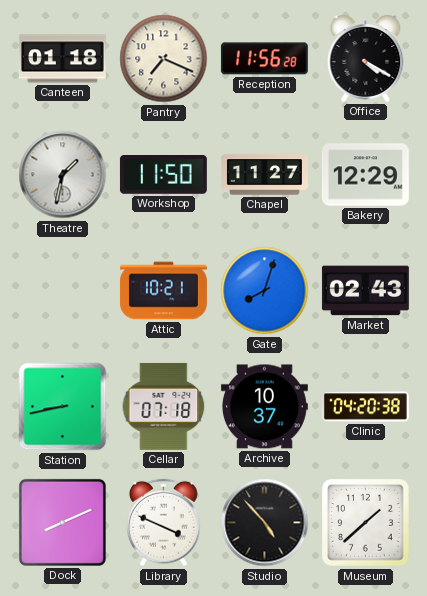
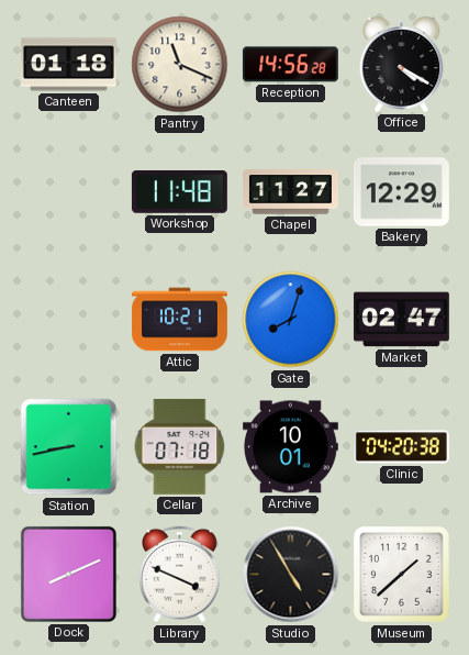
Pantry: 7:19 -> 11:19
Reception: 11:56 -> 14:56
Theatre: 1:32 -> none
Workshop: 11:50 -> 11:48
Market: 02:43 -> 02:47
Archive: 10:37 -> 10:01
Studio: 4:53 -> 4:55
